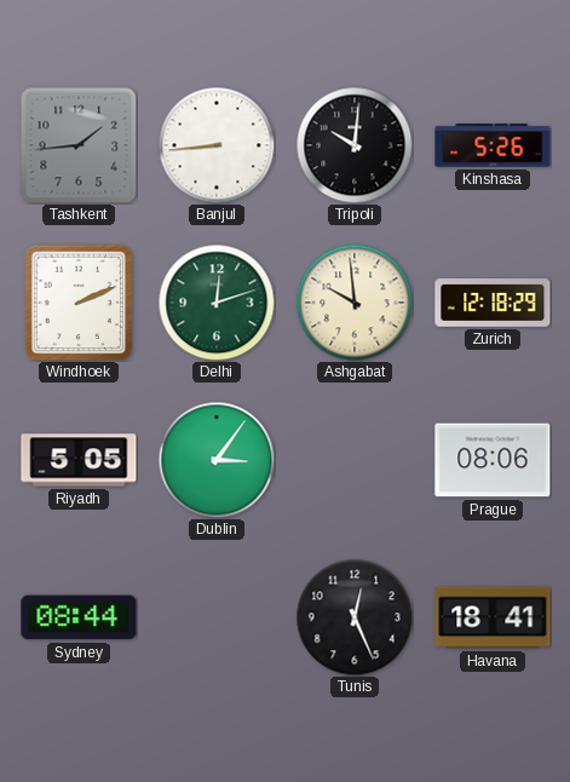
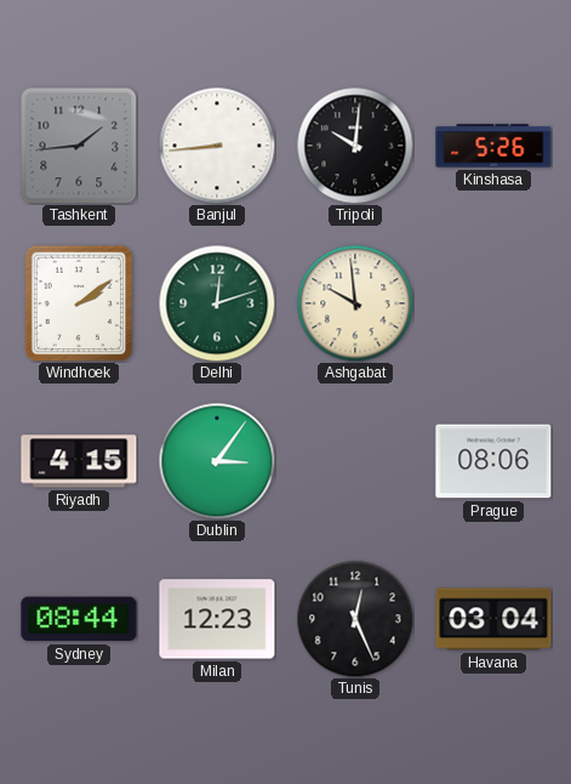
Windhoek: 2:11 -> 2:09
Zurich: 12:18 -> none
Riyadh: 5:05 -> 4:15
Milan: none -> 12:23
Havana: 18:41 -> 03:04
